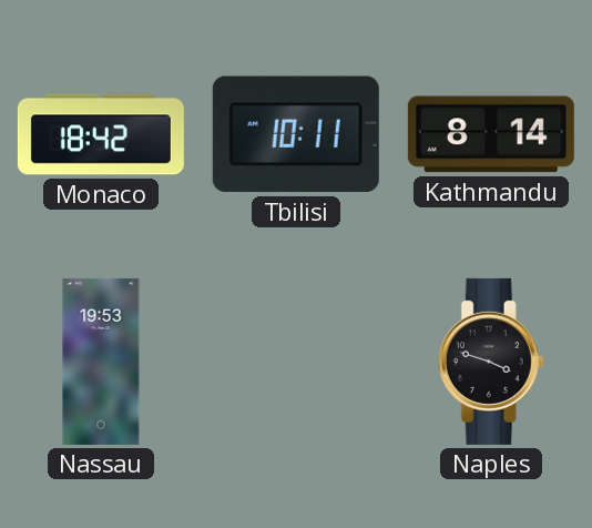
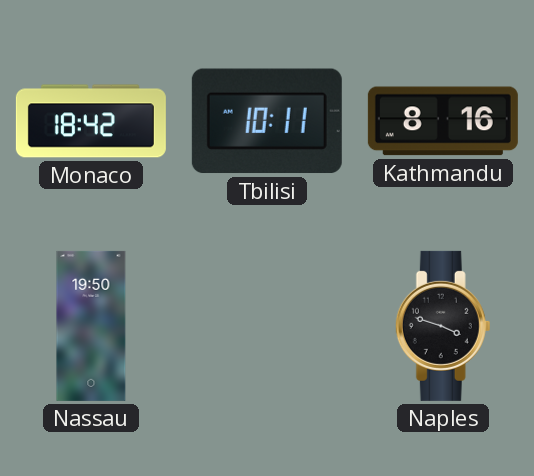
Kathmandu: 8:14 -> 8:16
Nassau: 19:53 -> 19:50
